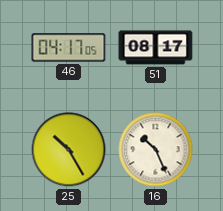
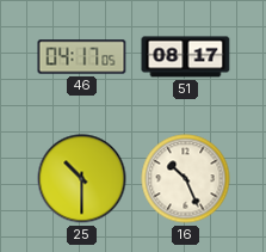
25: 10:25 -> 10:30
